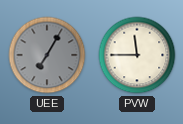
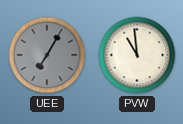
PVW: 11:45 -> 10:59
